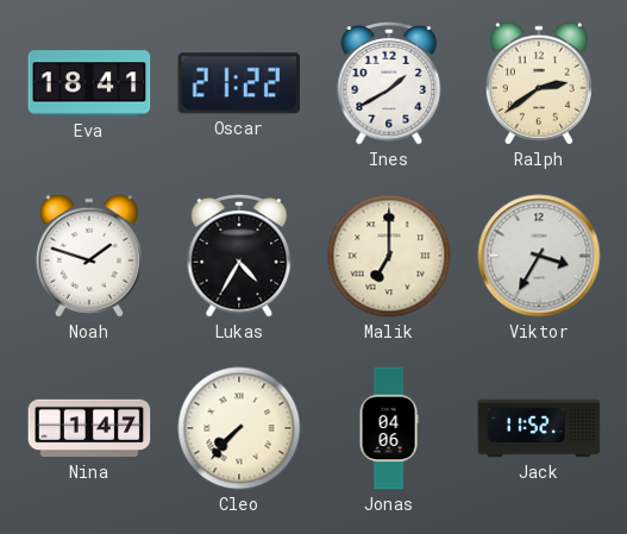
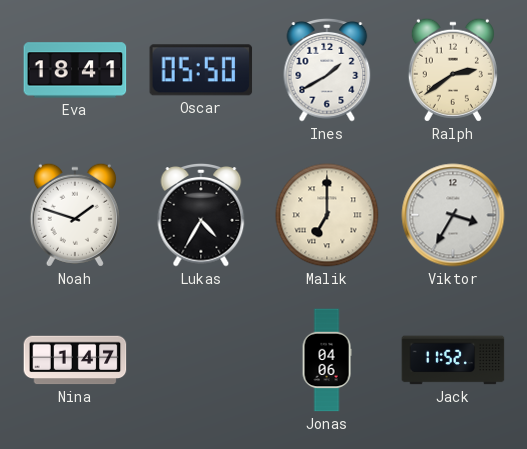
Oscar: 21:22 -> 05:50
Cleo: 7:37 -> none
